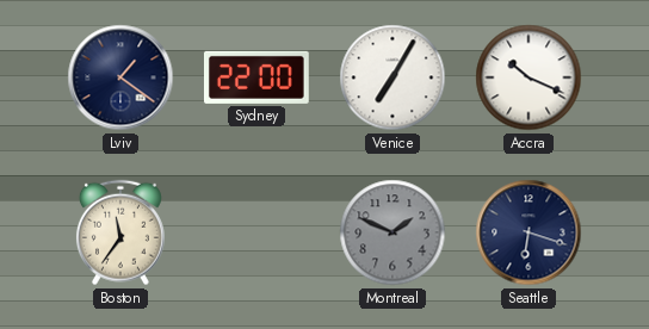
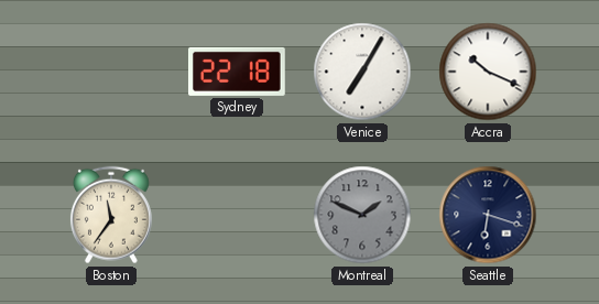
Lviv: 1:21 -> none
Sydney: 22:00 -> 22:18
